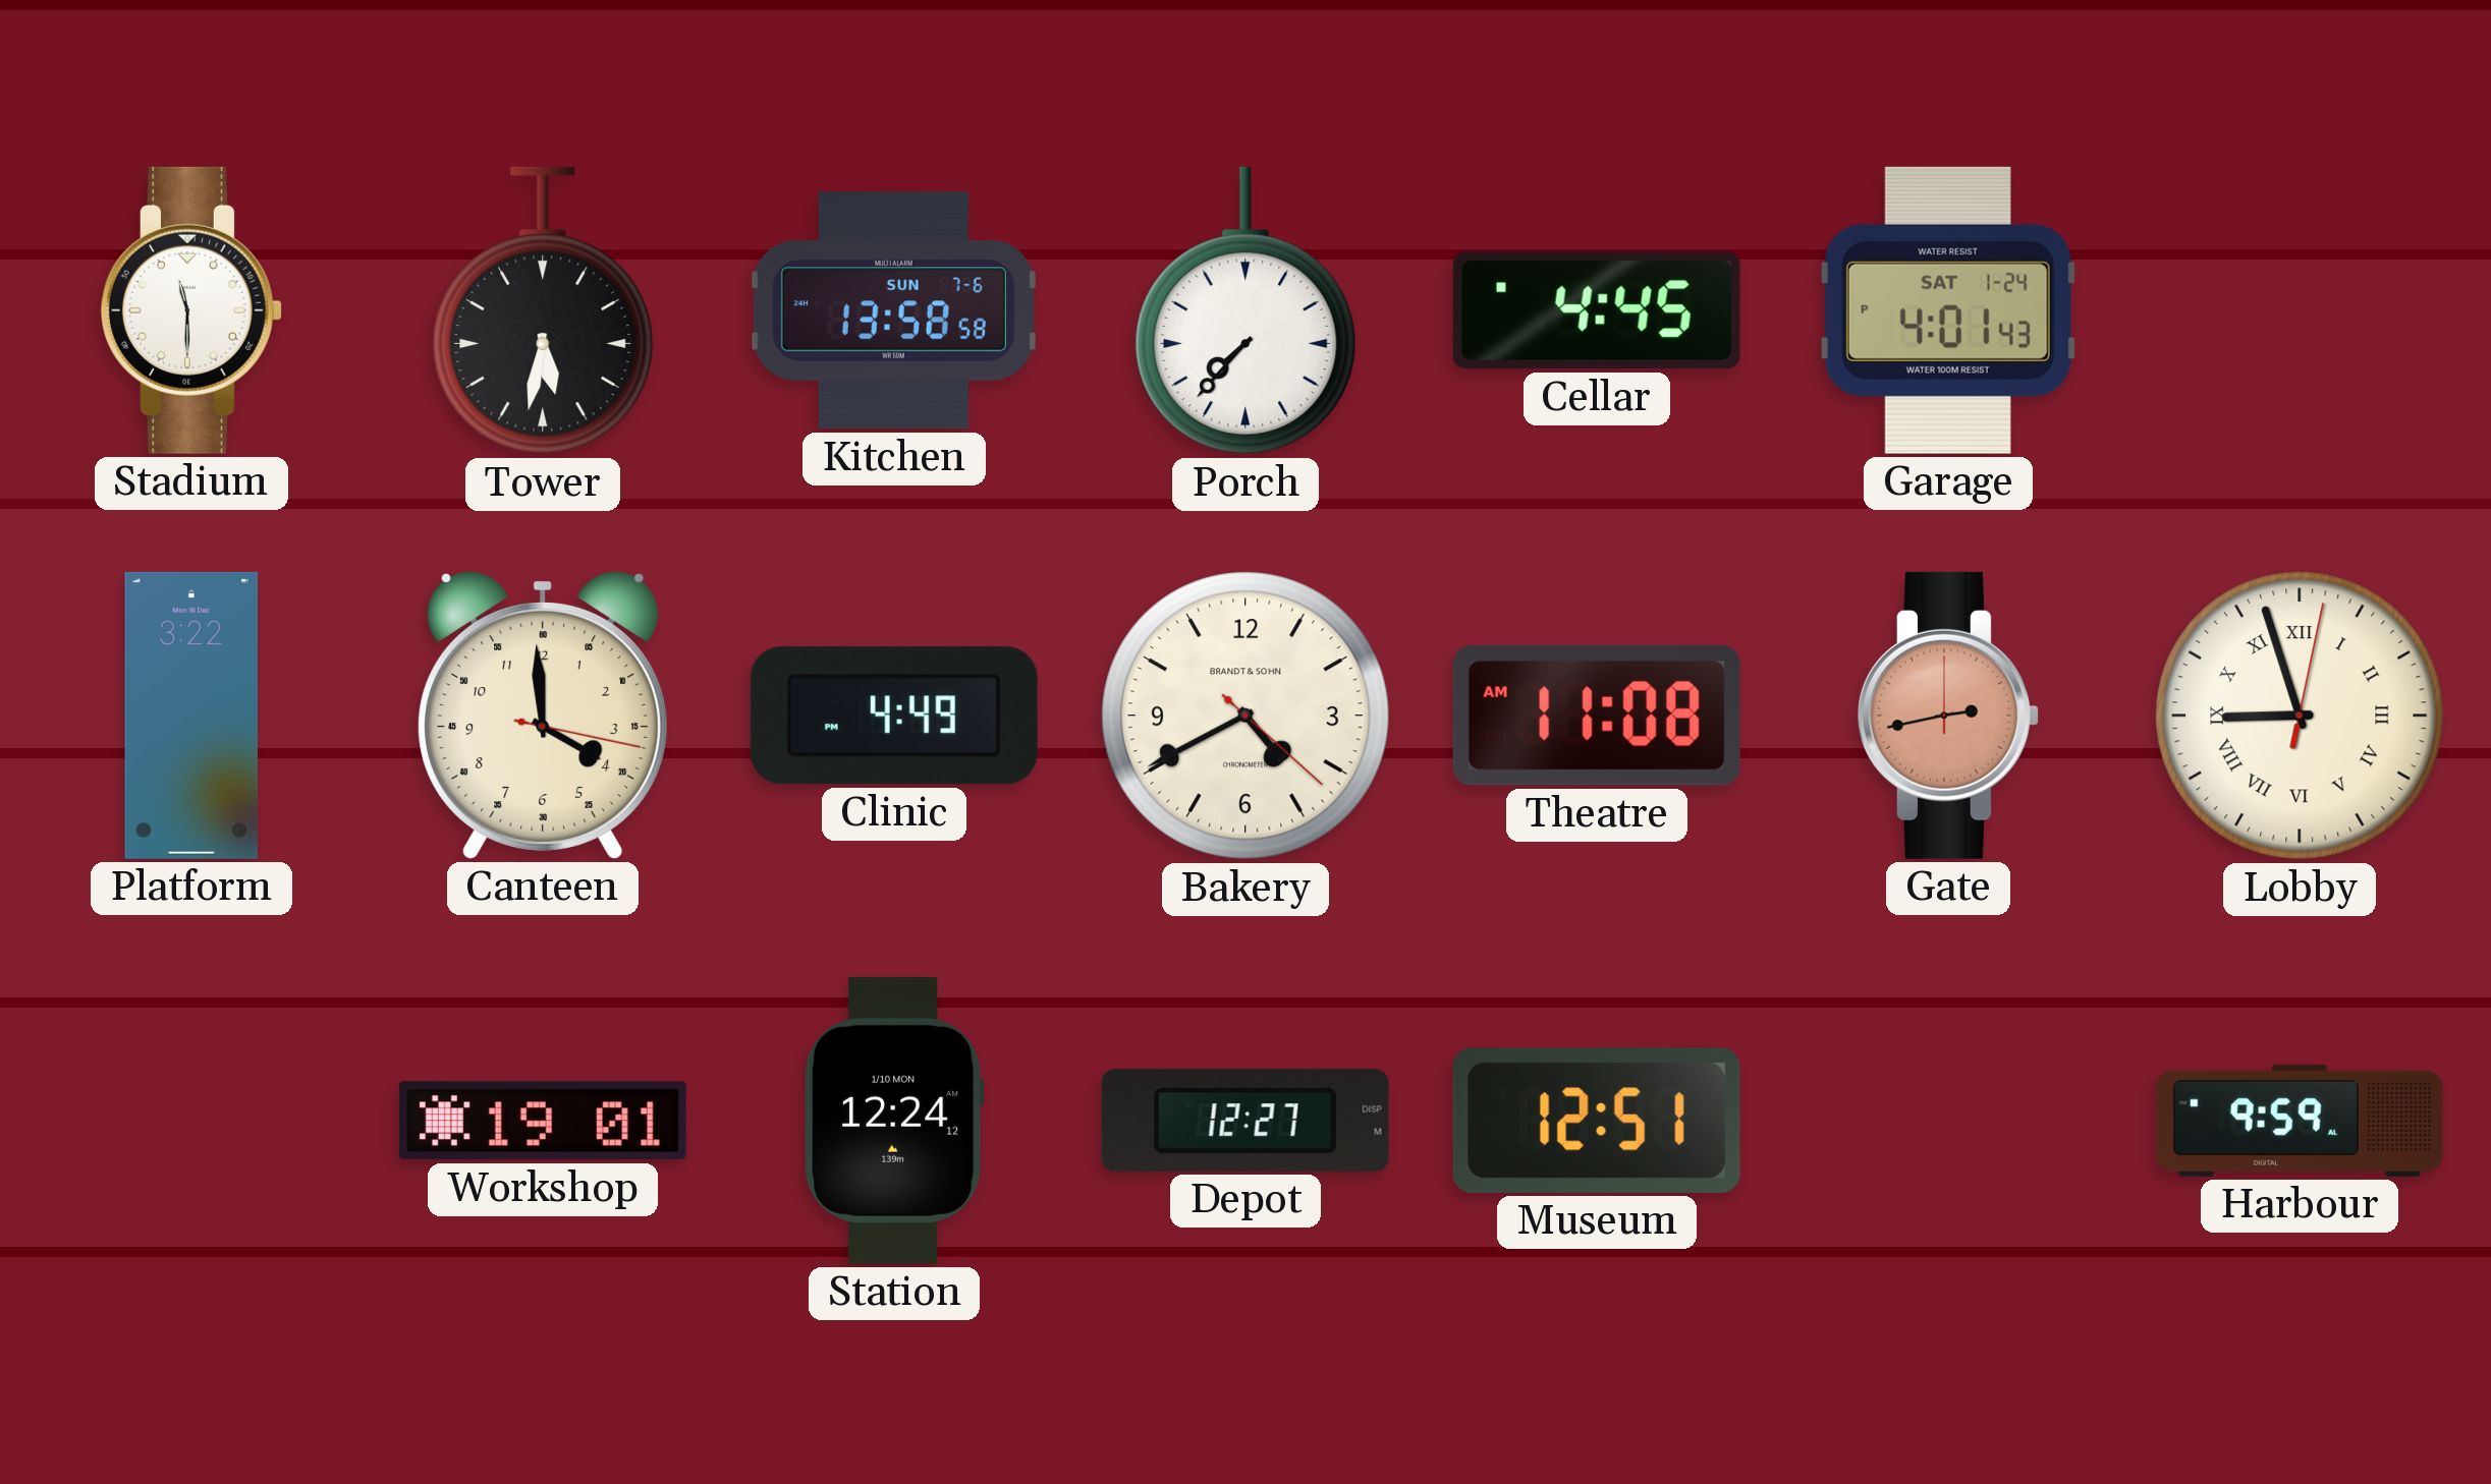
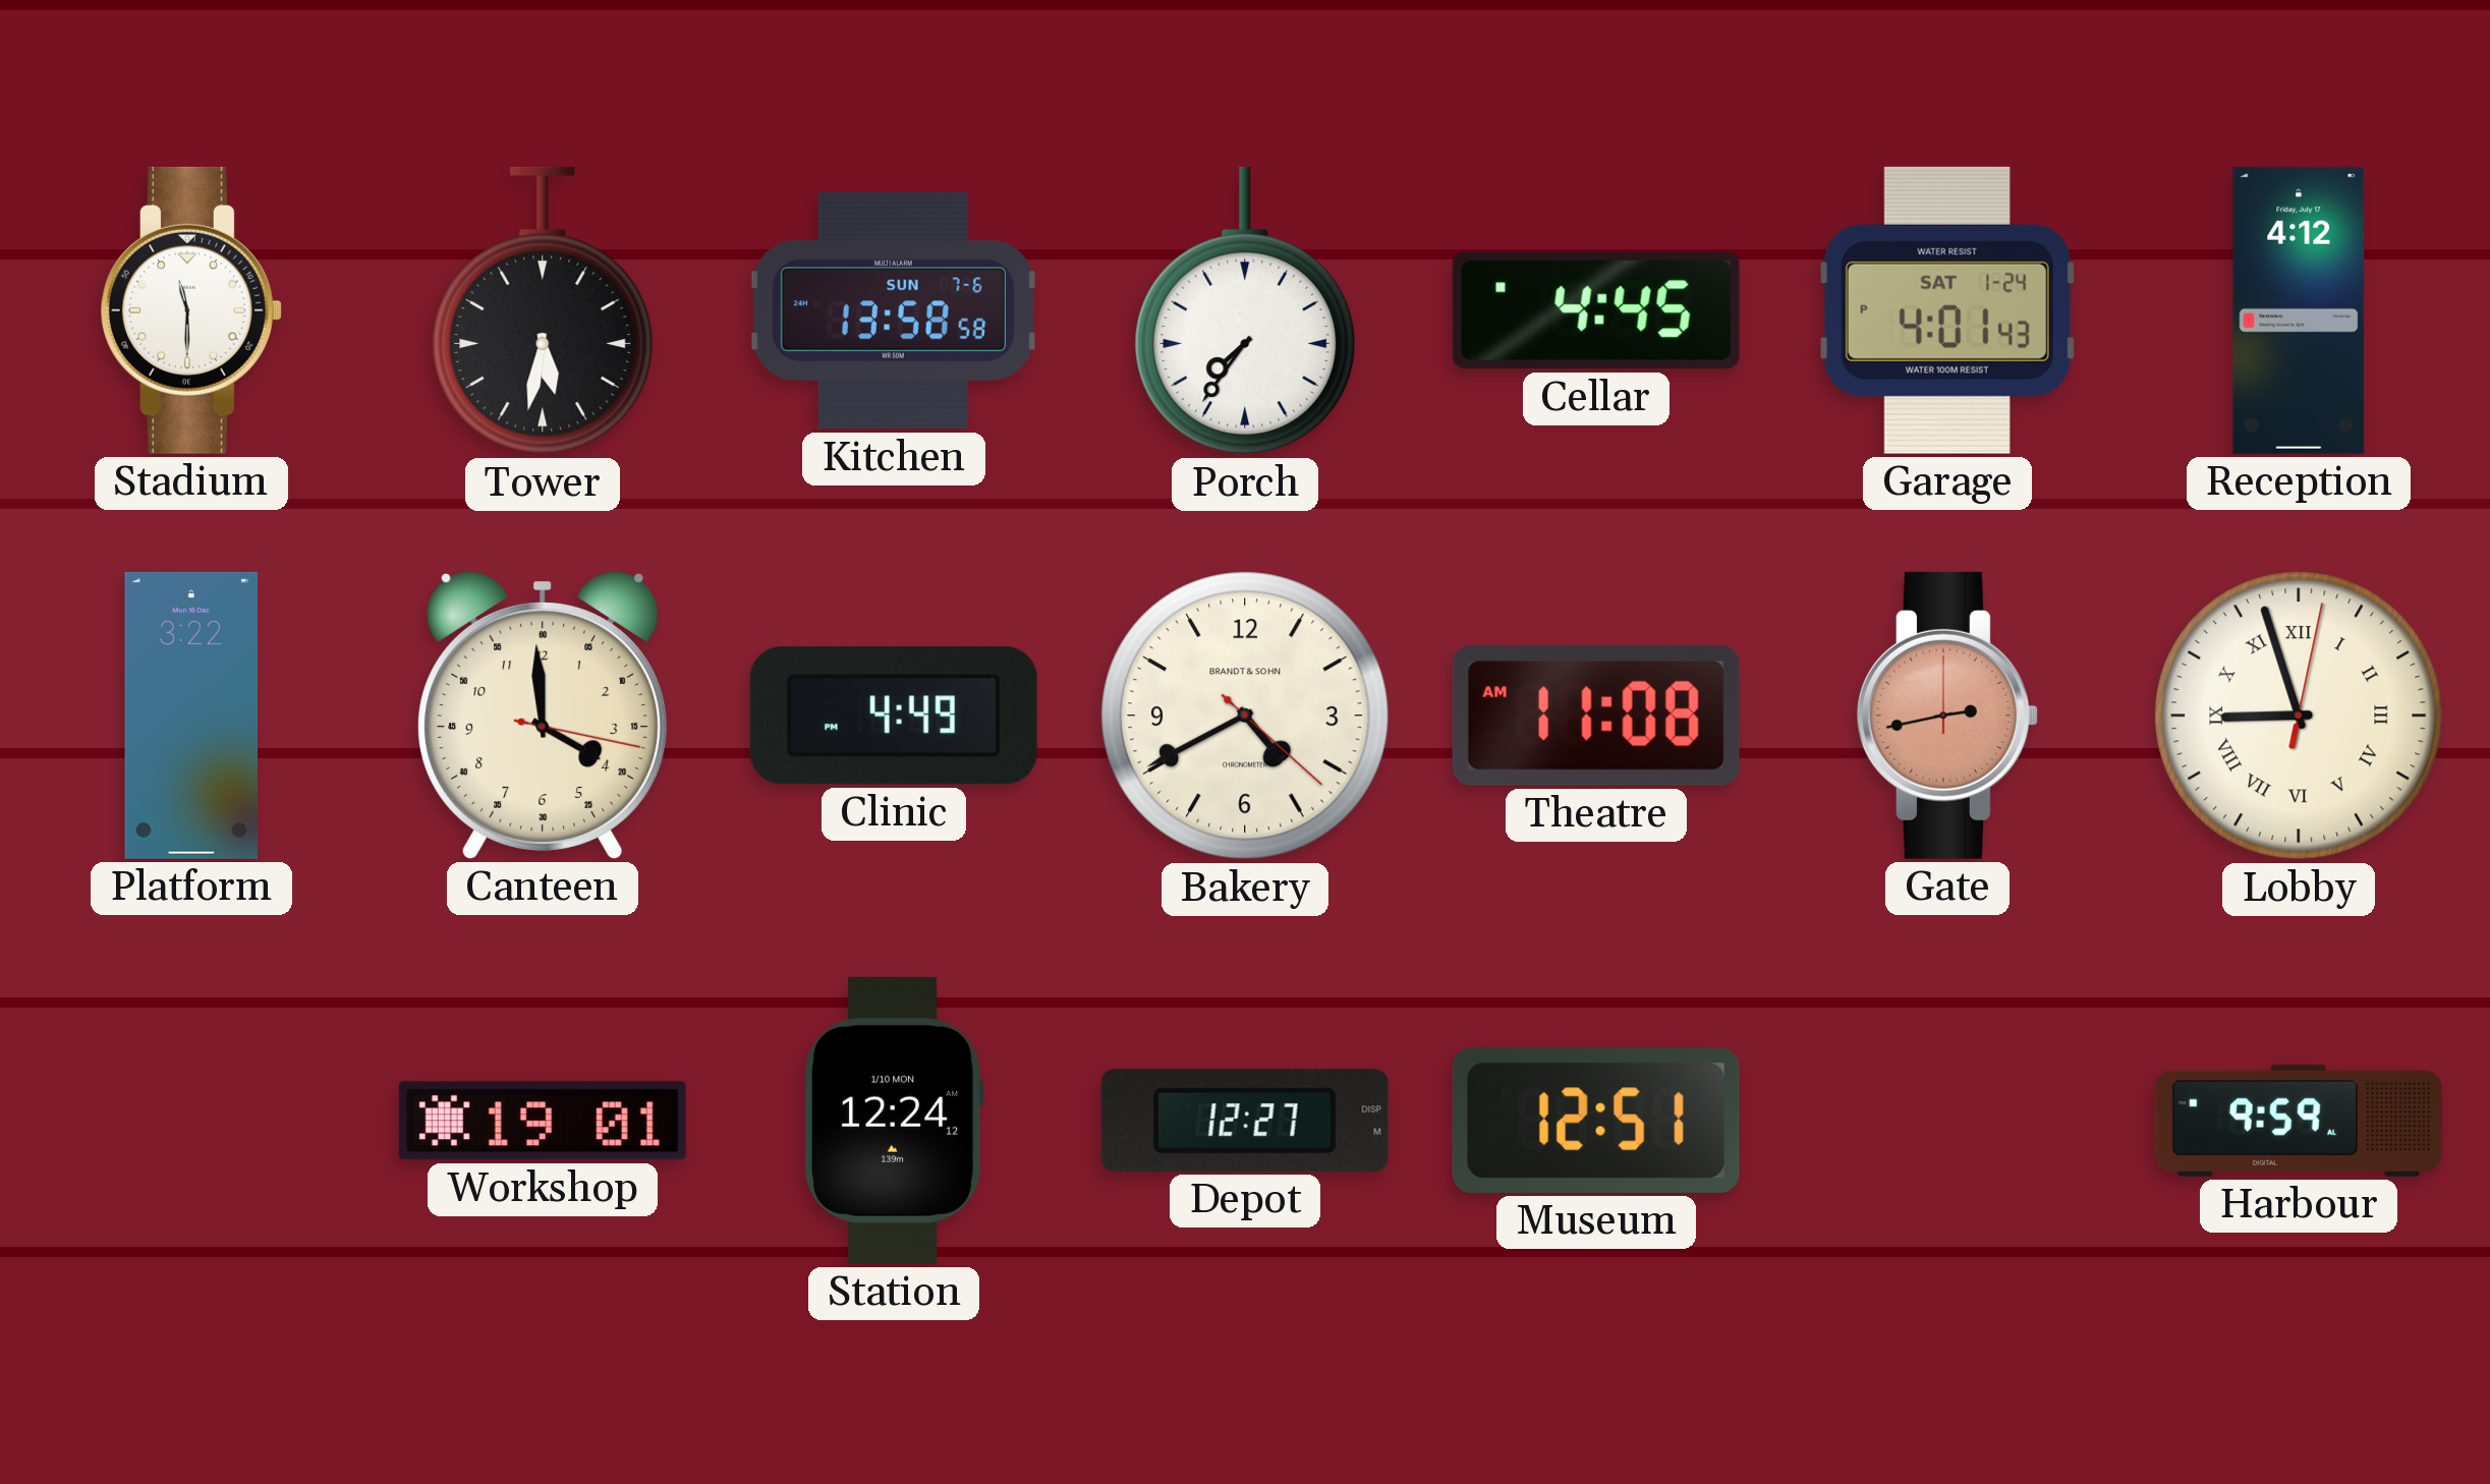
Porch: 7:37 -> 7:36
Reception: none -> 4:12
